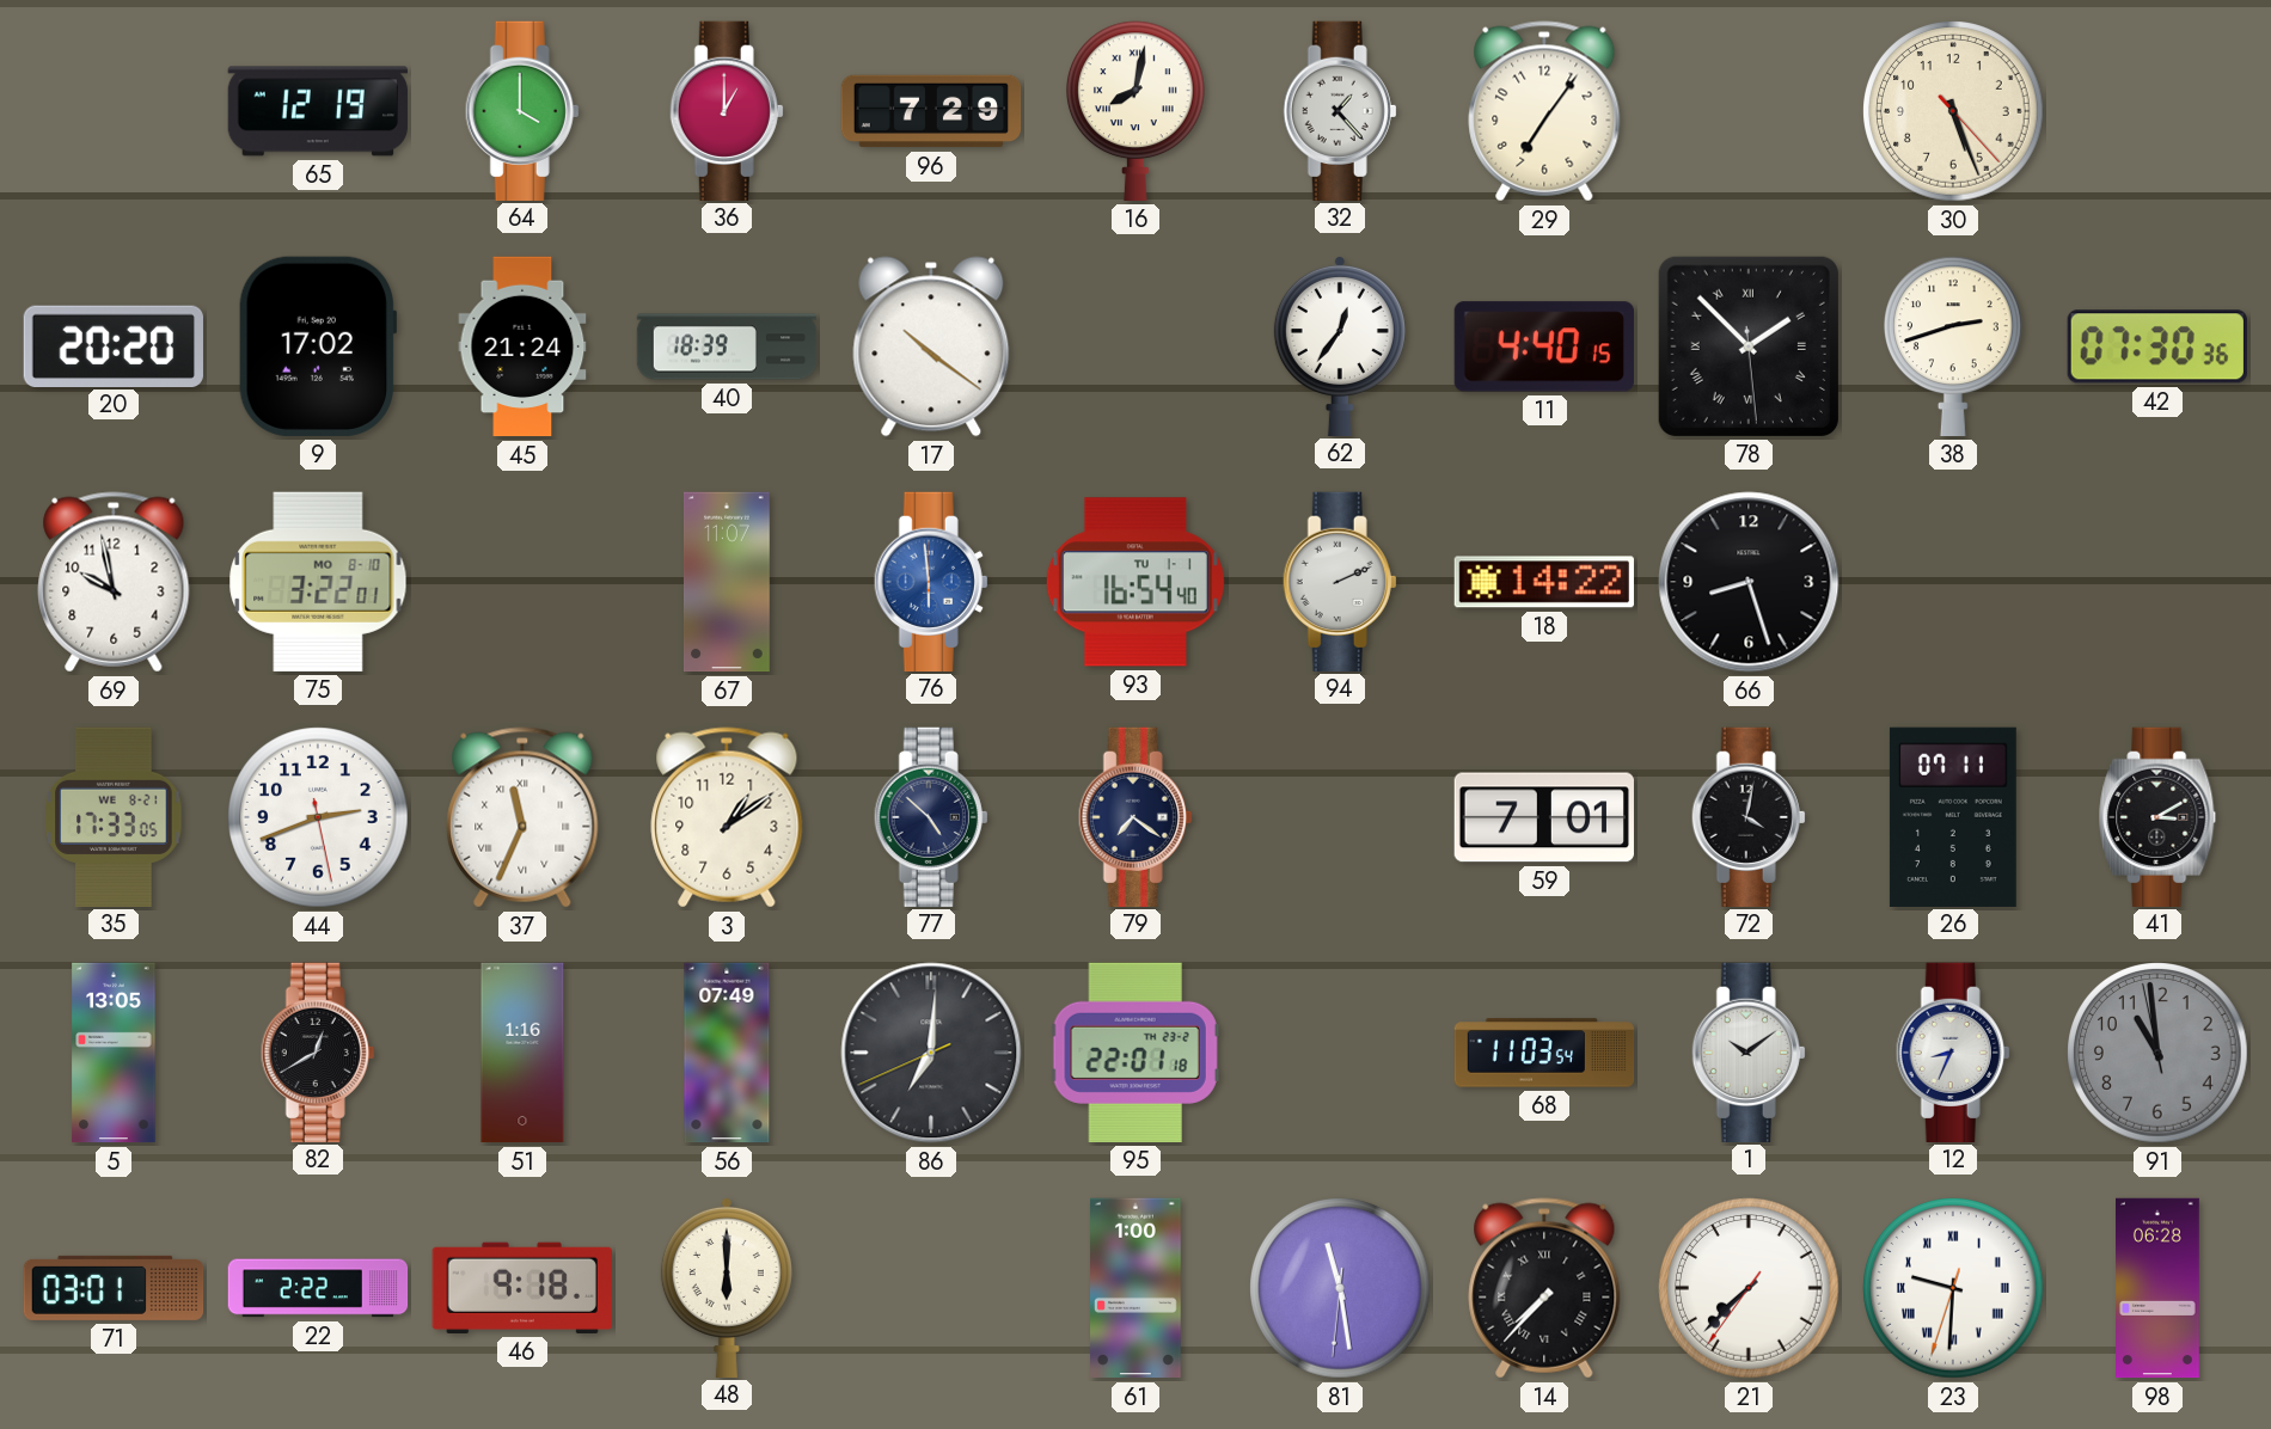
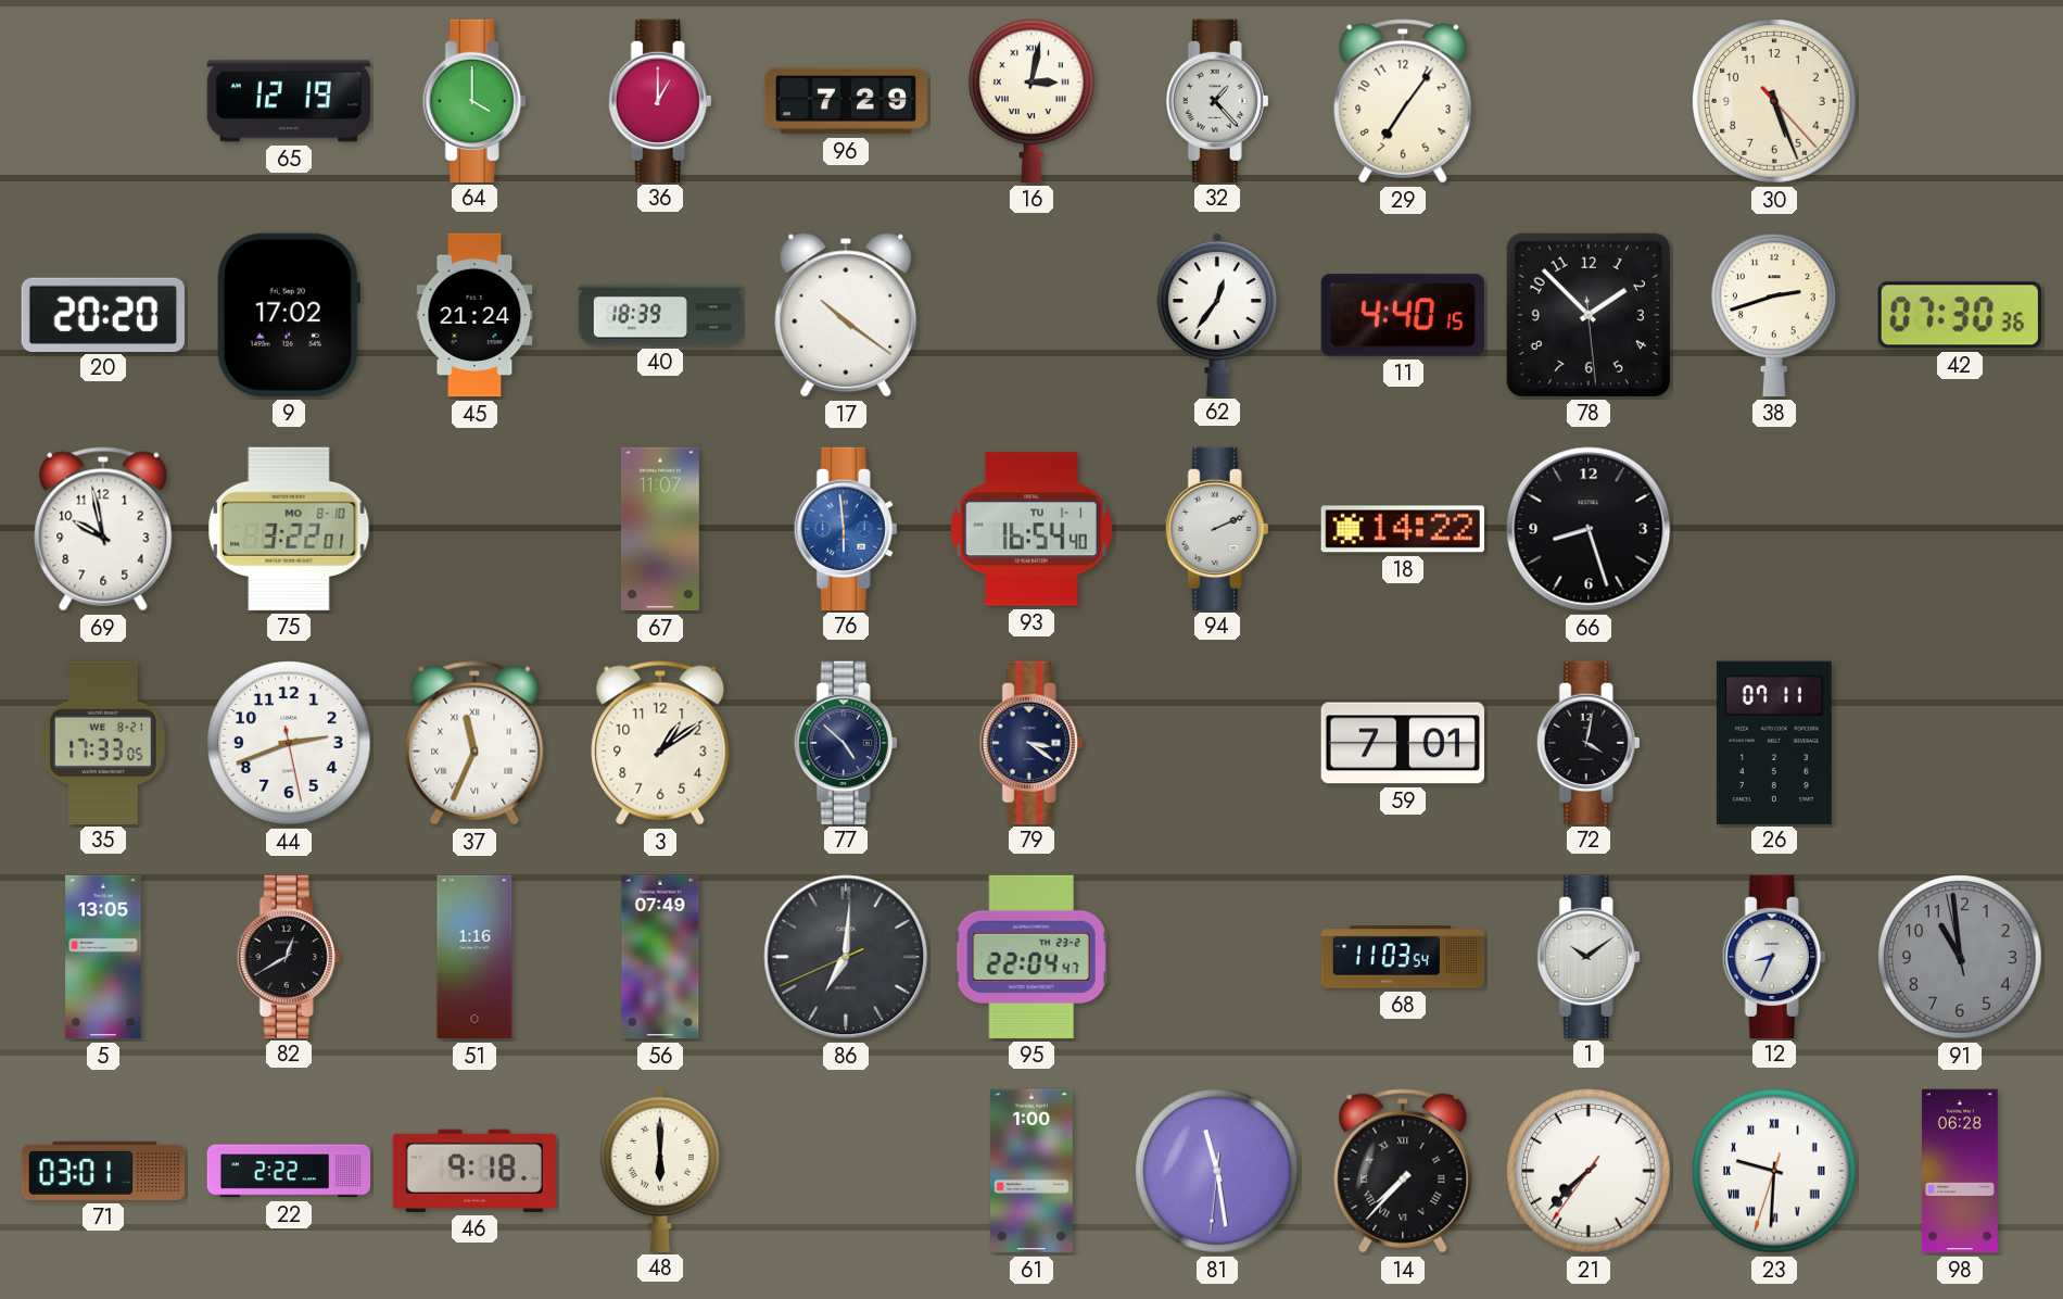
16: 8:02 -> 3:02
78 numerals: Roman -> Arabic
79: 7:21 -> 3:21
41: 3:10 -> none
95: 22:01 -> 22:04
